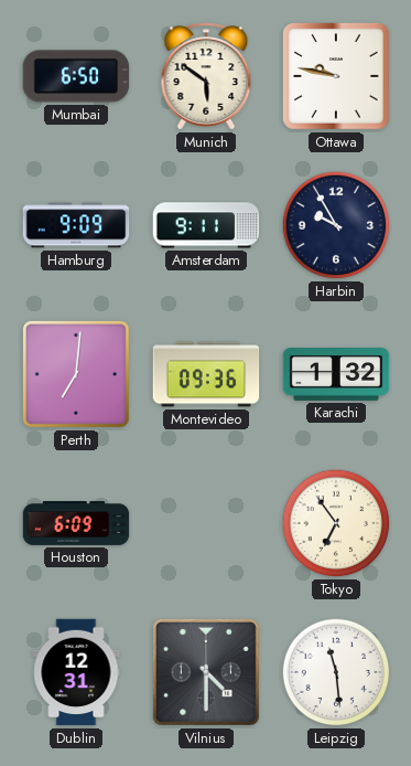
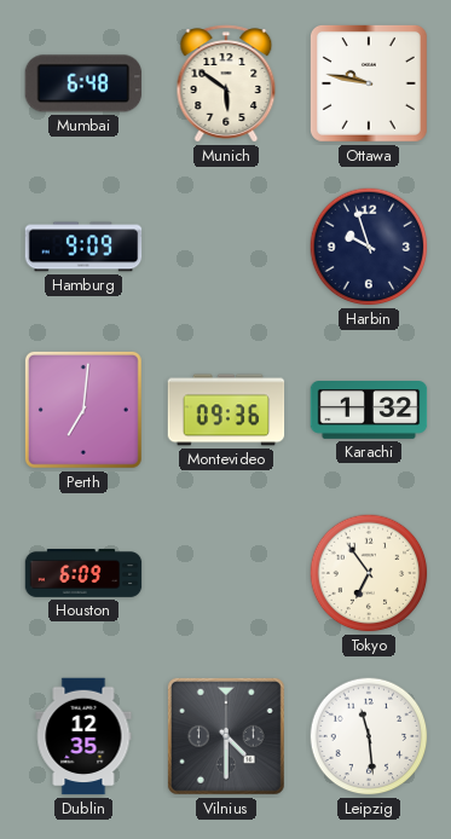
Mumbai: 6:50 -> 6:48
Amsterdam: 9:11 -> none
Harbin: 9:55 -> 9:57
Dublin: 12:31 -> 12:35
